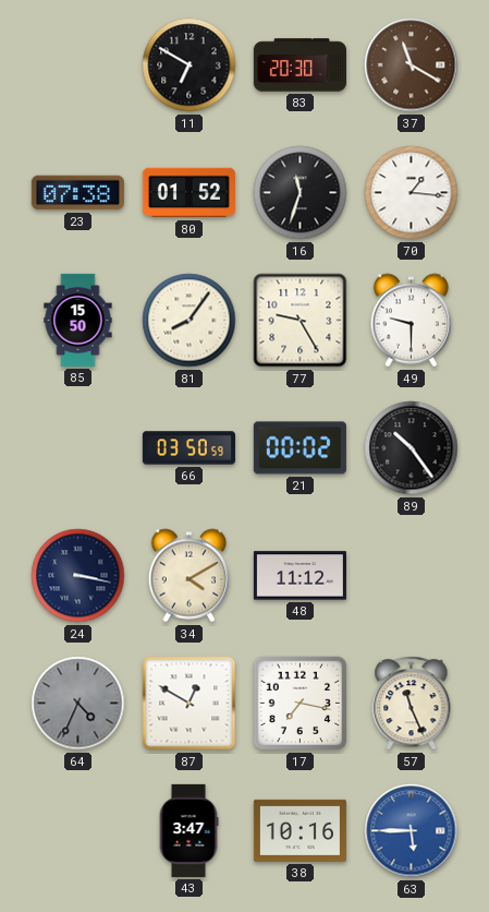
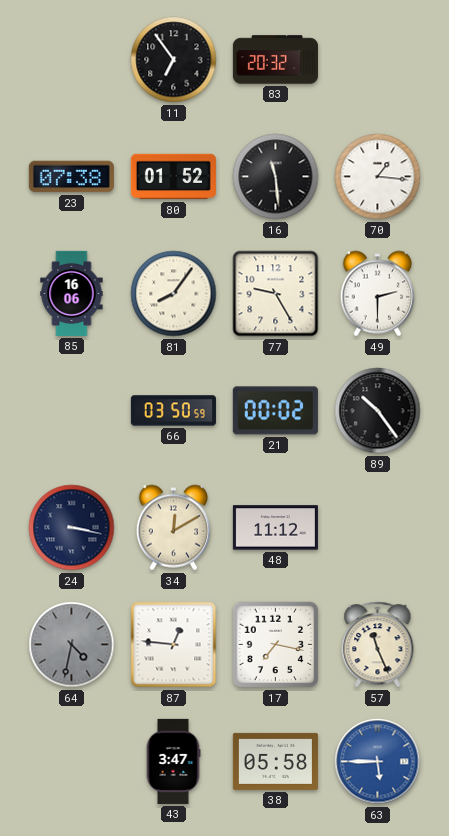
11: 6:50 -> 6:54
83: 20:30 -> 20:32
37: 11:20 -> none
16: 11:33 -> 11:29
85: 15:50 -> 16:06
49: 9:30 -> 2:30
34: 4:10 -> 12:10
64: 4:34 -> 4:32
87: 12:50 -> 12:46
38: 10:16 -> 05:58
